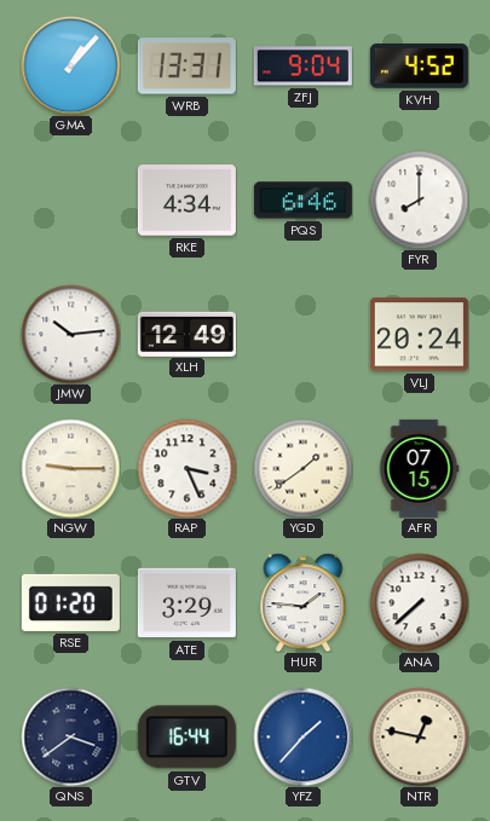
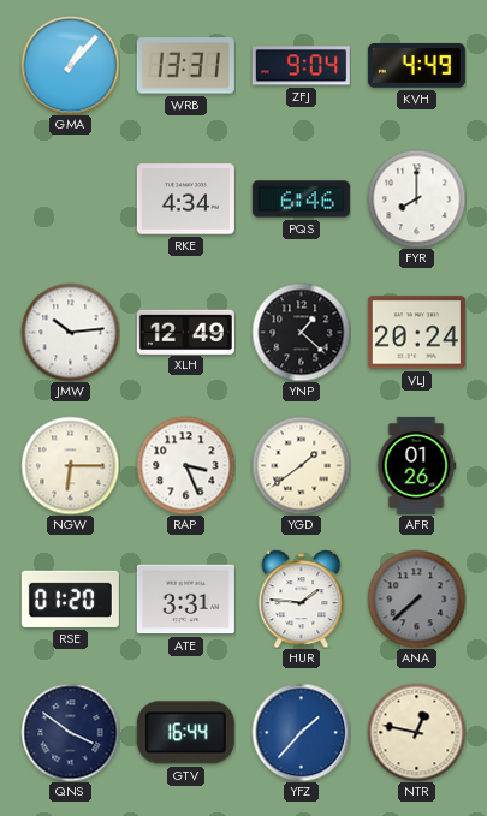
KVH: 4:52 -> 4:49
YNP: none -> 1:22
NGW: 9:15 -> 6:15
AFR: 07:15 -> 01:26
ATE: 3:29 -> 3:31
ANA dial: white -> grey
QNS: 3:39 -> 3:51
